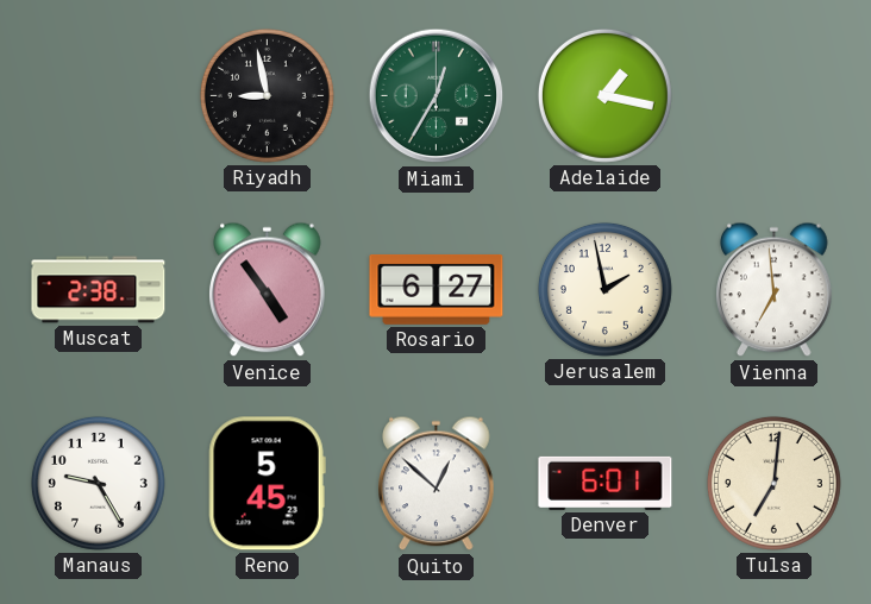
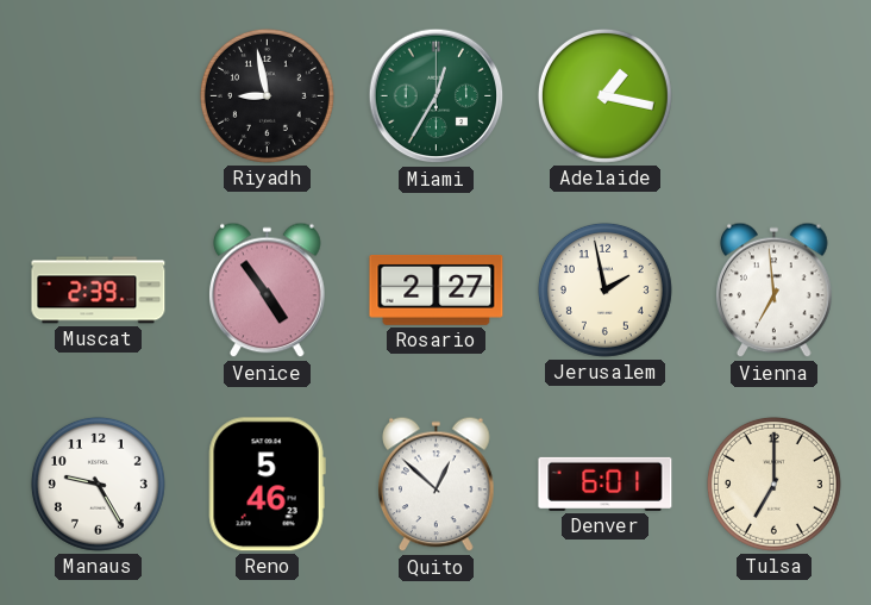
Muscat: 2:38 -> 2:39
Rosario: 6:27 -> 2:27
Reno: 5:45 -> 5:46
Tulsa: 7:01 -> 7:00
